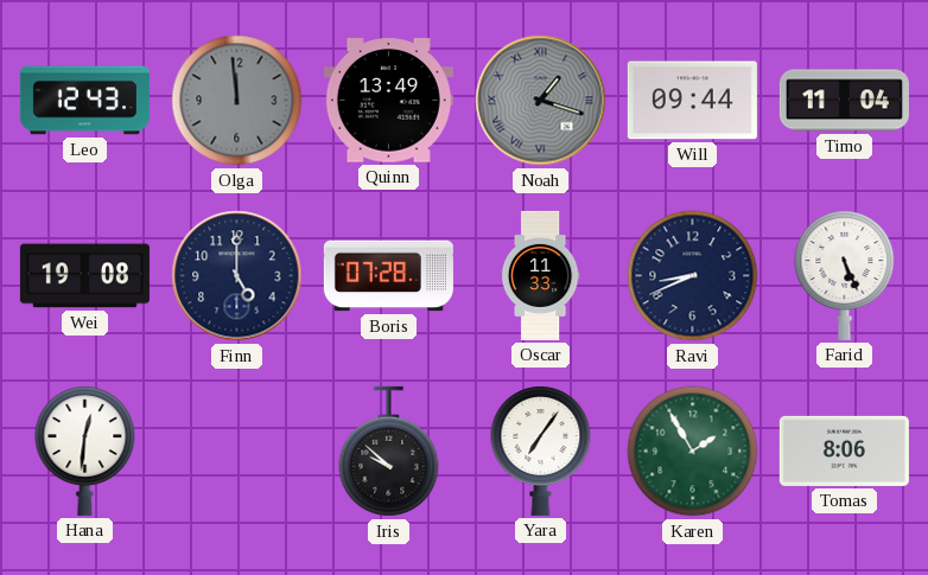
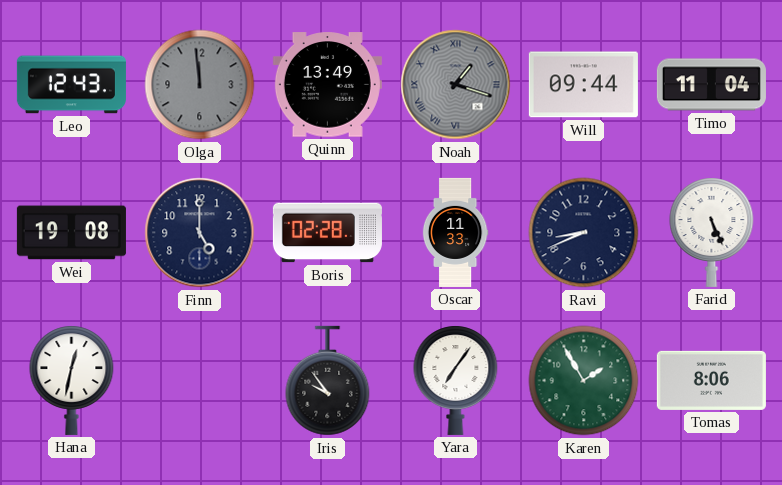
Boris: 07:28 -> 02:28
Hana: 12:31 -> 12:32
Iris: 9:52 -> 9:54
